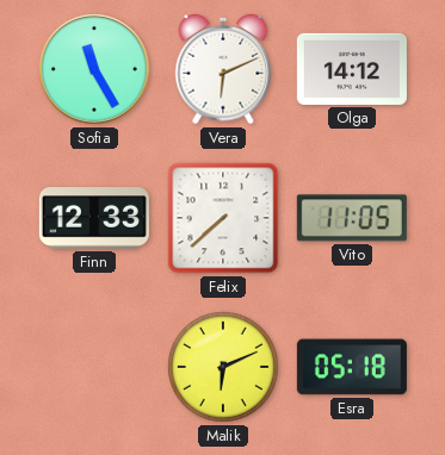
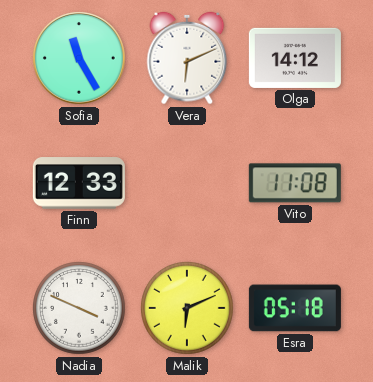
Felix: 7:38 -> none
Vito: 11:05 -> 11:08
Nadia: none -> 3:49
